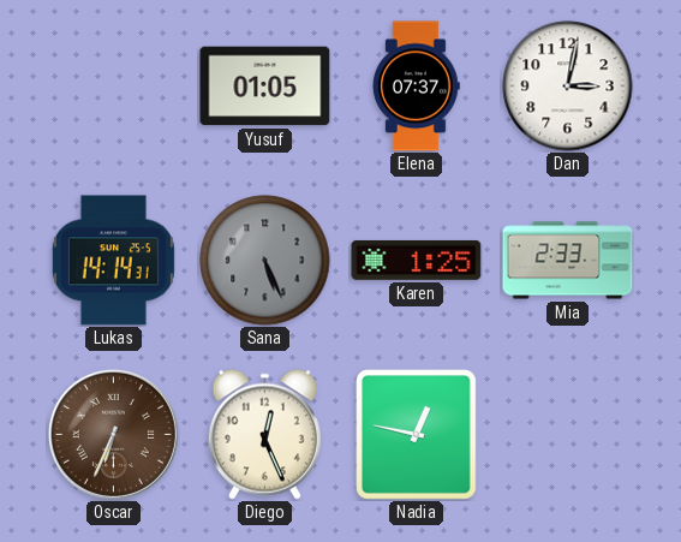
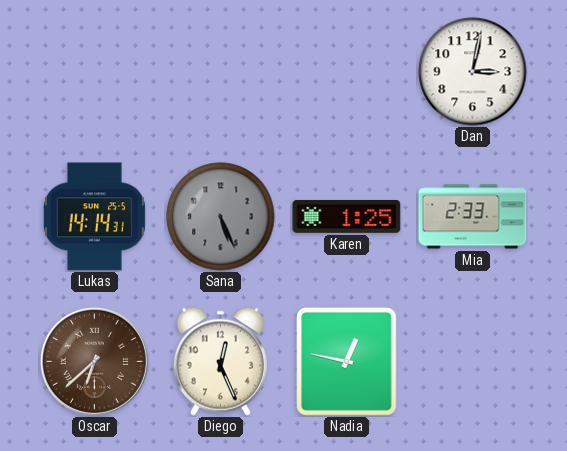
Yusuf: 01:05 -> none
Elena: 07:37 -> none
Oscar: 6:34 -> 6:38
